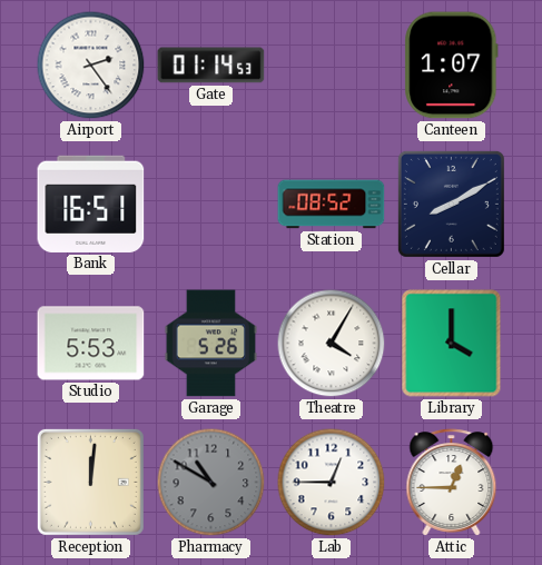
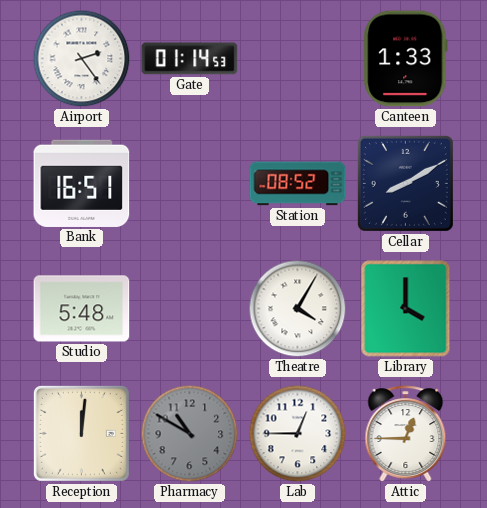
Canteen: 1:07 -> 1:33
Studio: 5:53 -> 5:48
Garage: 5:26 -> none
